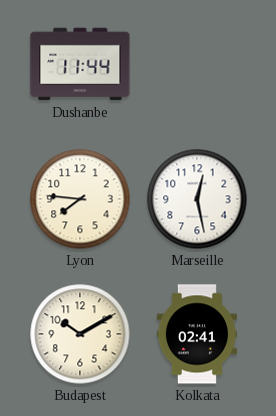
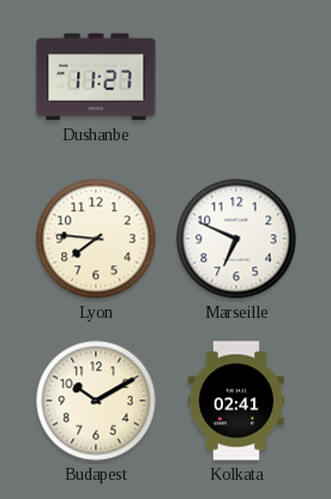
Dushanbe: 11:44 -> 11:27
Marseille: 12:28 -> 6:49
